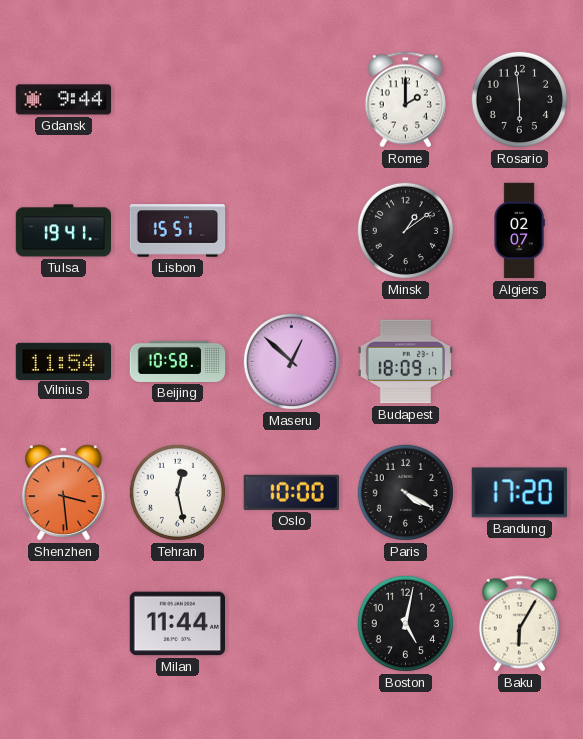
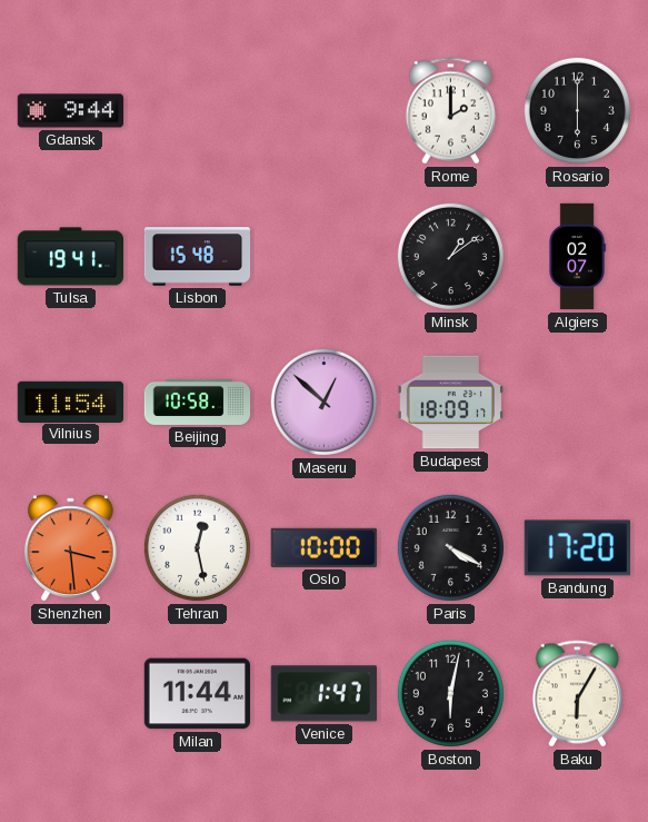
Rosario: 5:59 -> 6:00
Lisbon: 15:51 -> 15:48
Venice: none -> 1:47
Boston: 5:02 -> 6:02
